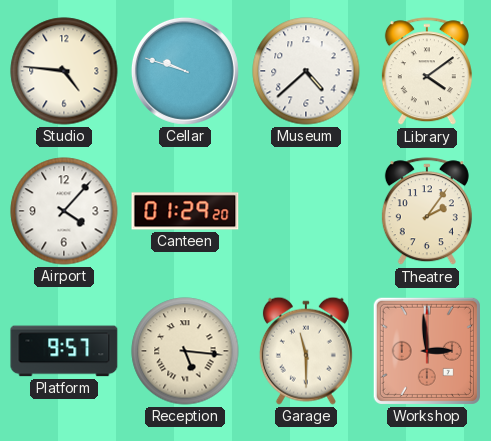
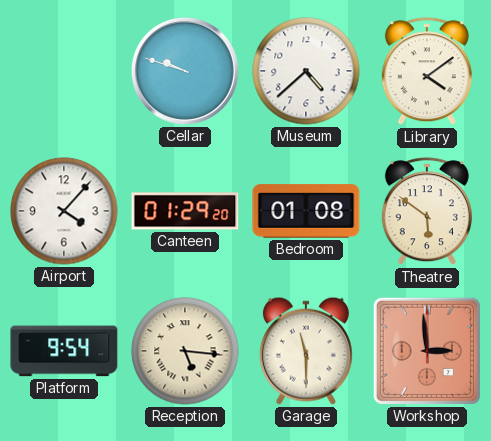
Studio: 4:46 -> none
Bedroom: none -> 01:08
Theatre: 2:06 -> 5:51
Platform: 9:57 -> 9:54
